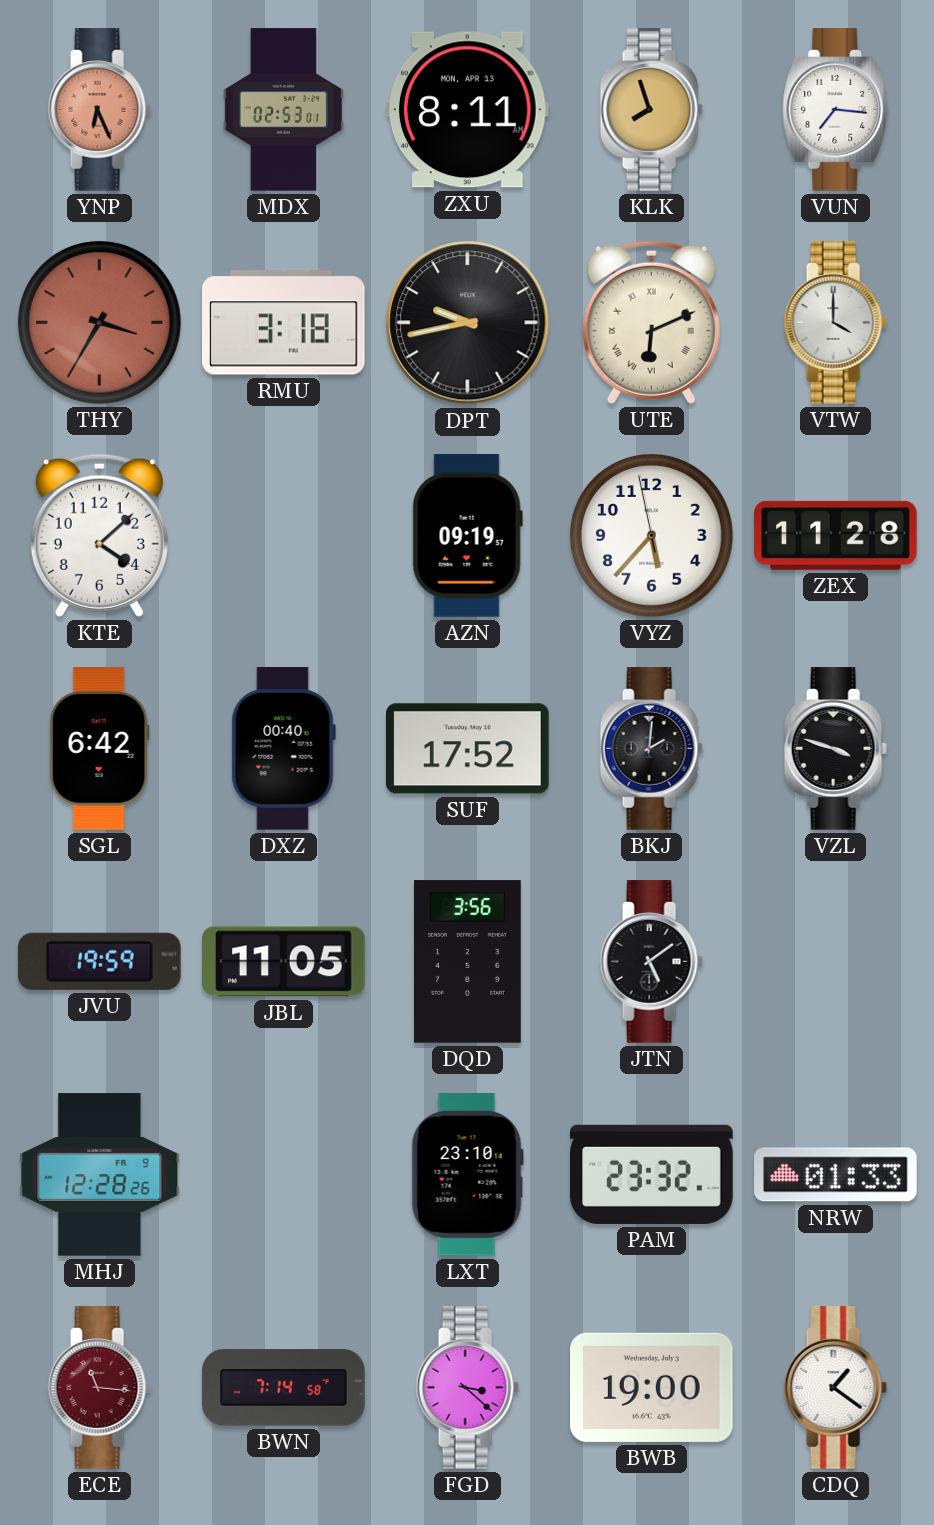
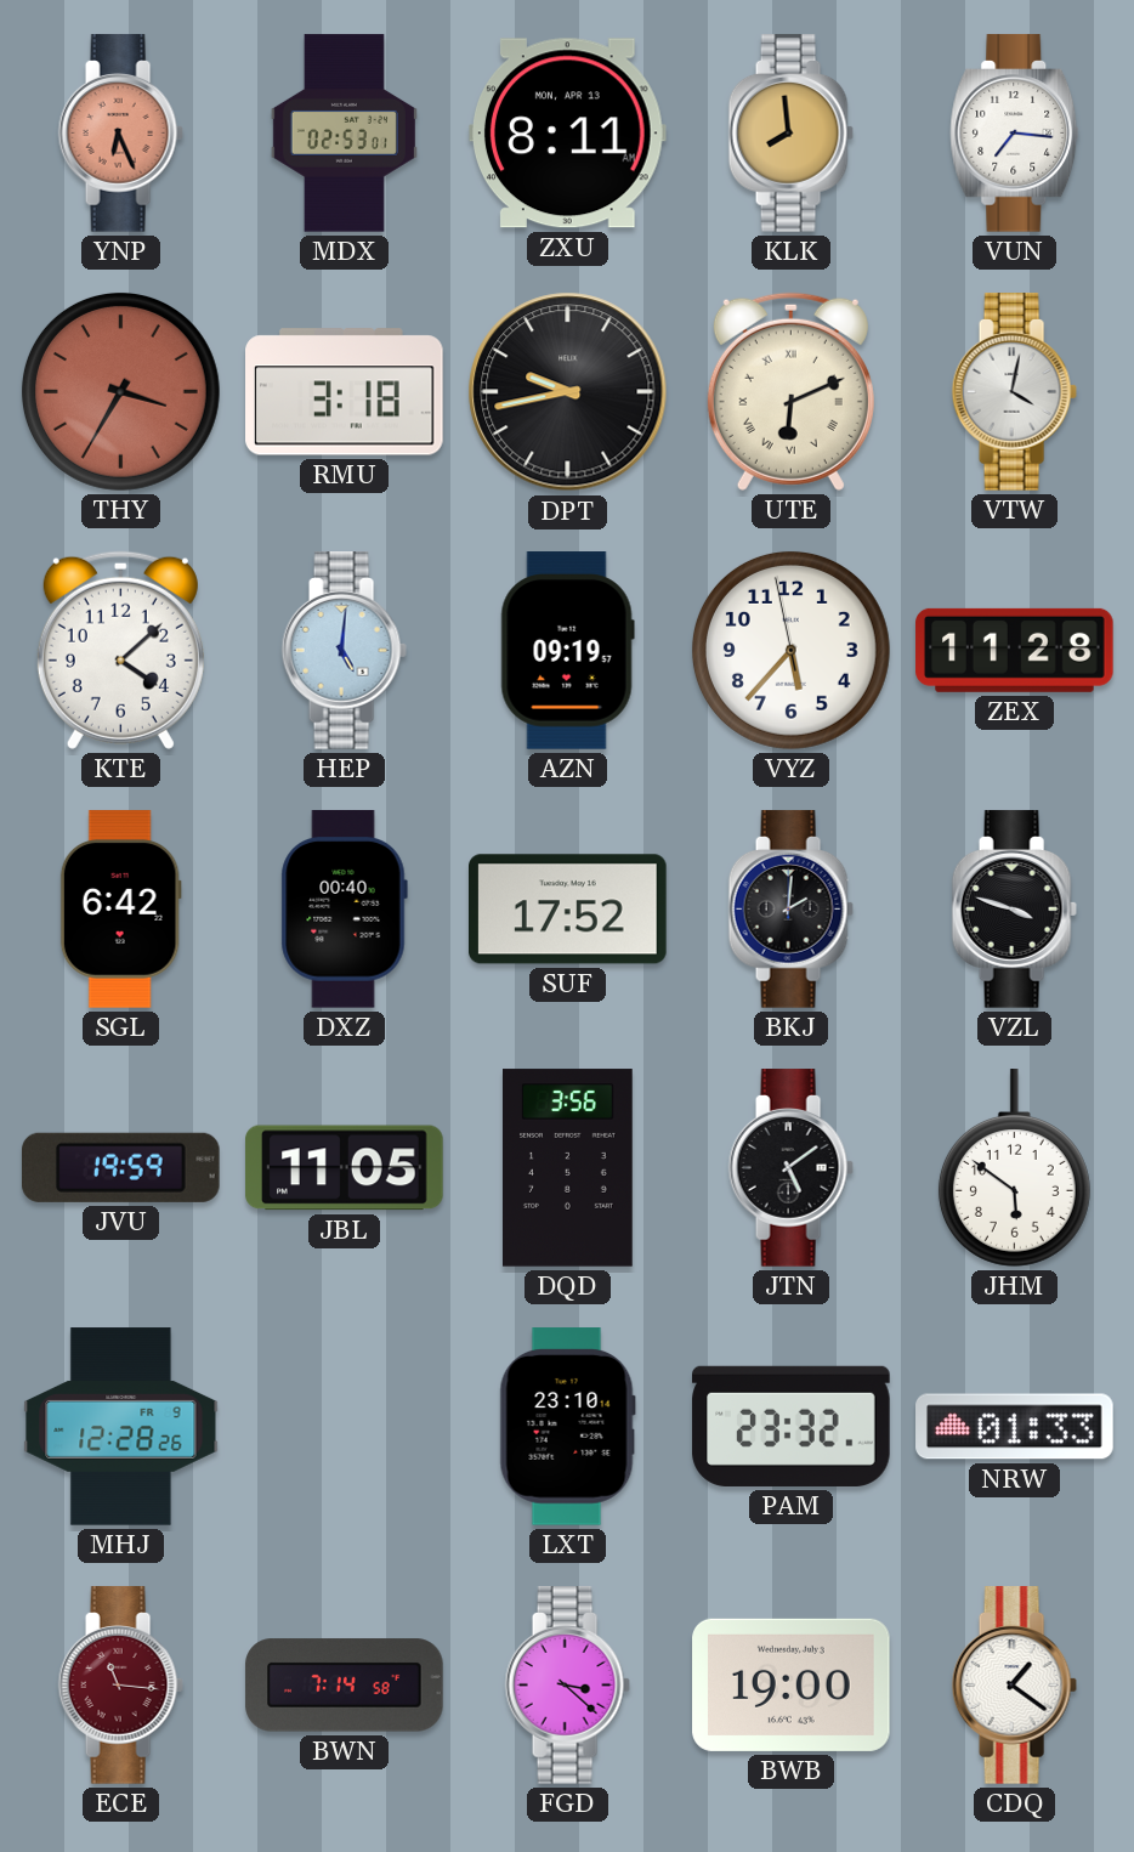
KLK: 7:57 -> 7:59
VTW: 4:00 -> 4:02
HEP: none -> 5:01
JHM: none -> 5:51
